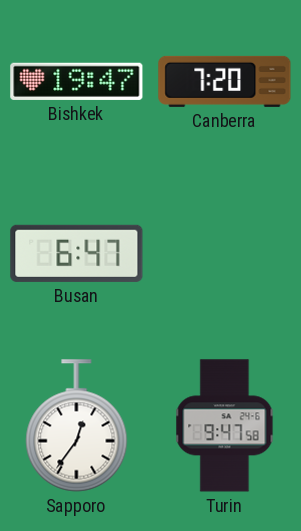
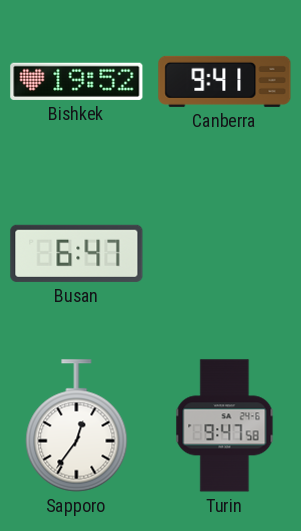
Bishkek: 19:47 -> 19:52
Canberra: 7:20 -> 9:41
